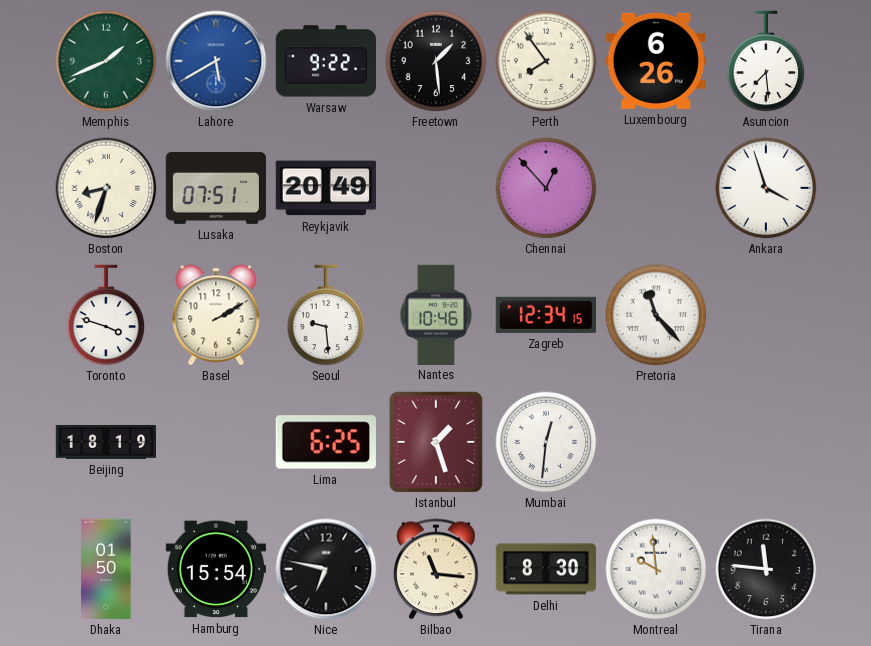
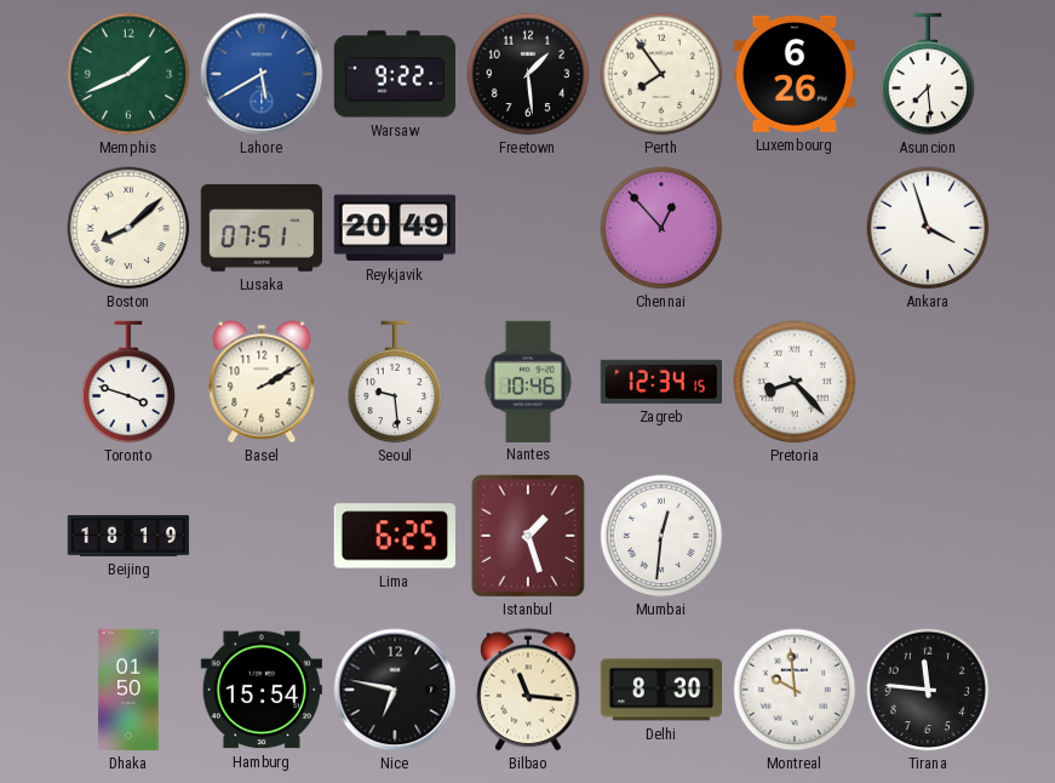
Boston: 8:33 -> 8:08
Pretoria: 11:23 -> 8:23
